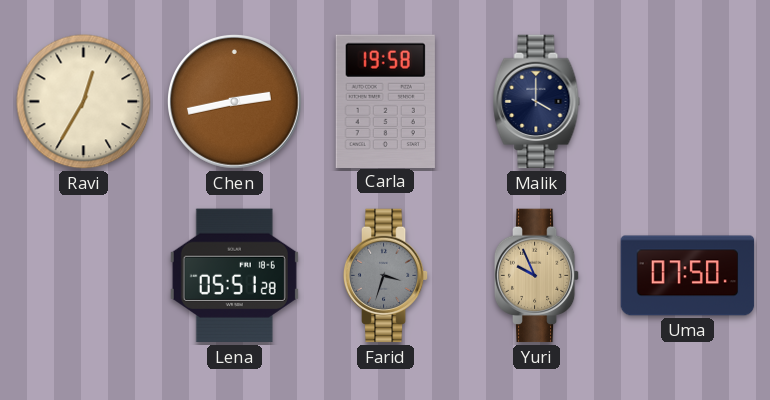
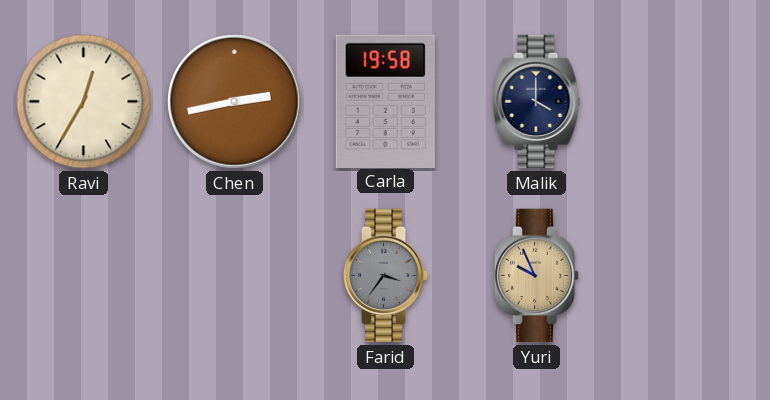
Lena: 05:51 -> none
Farid: 3:33 -> 3:36
Uma: 07:50 -> none
